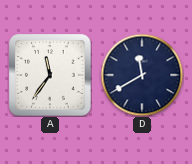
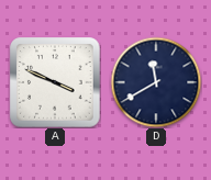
A: 11:36 -> 3:49
